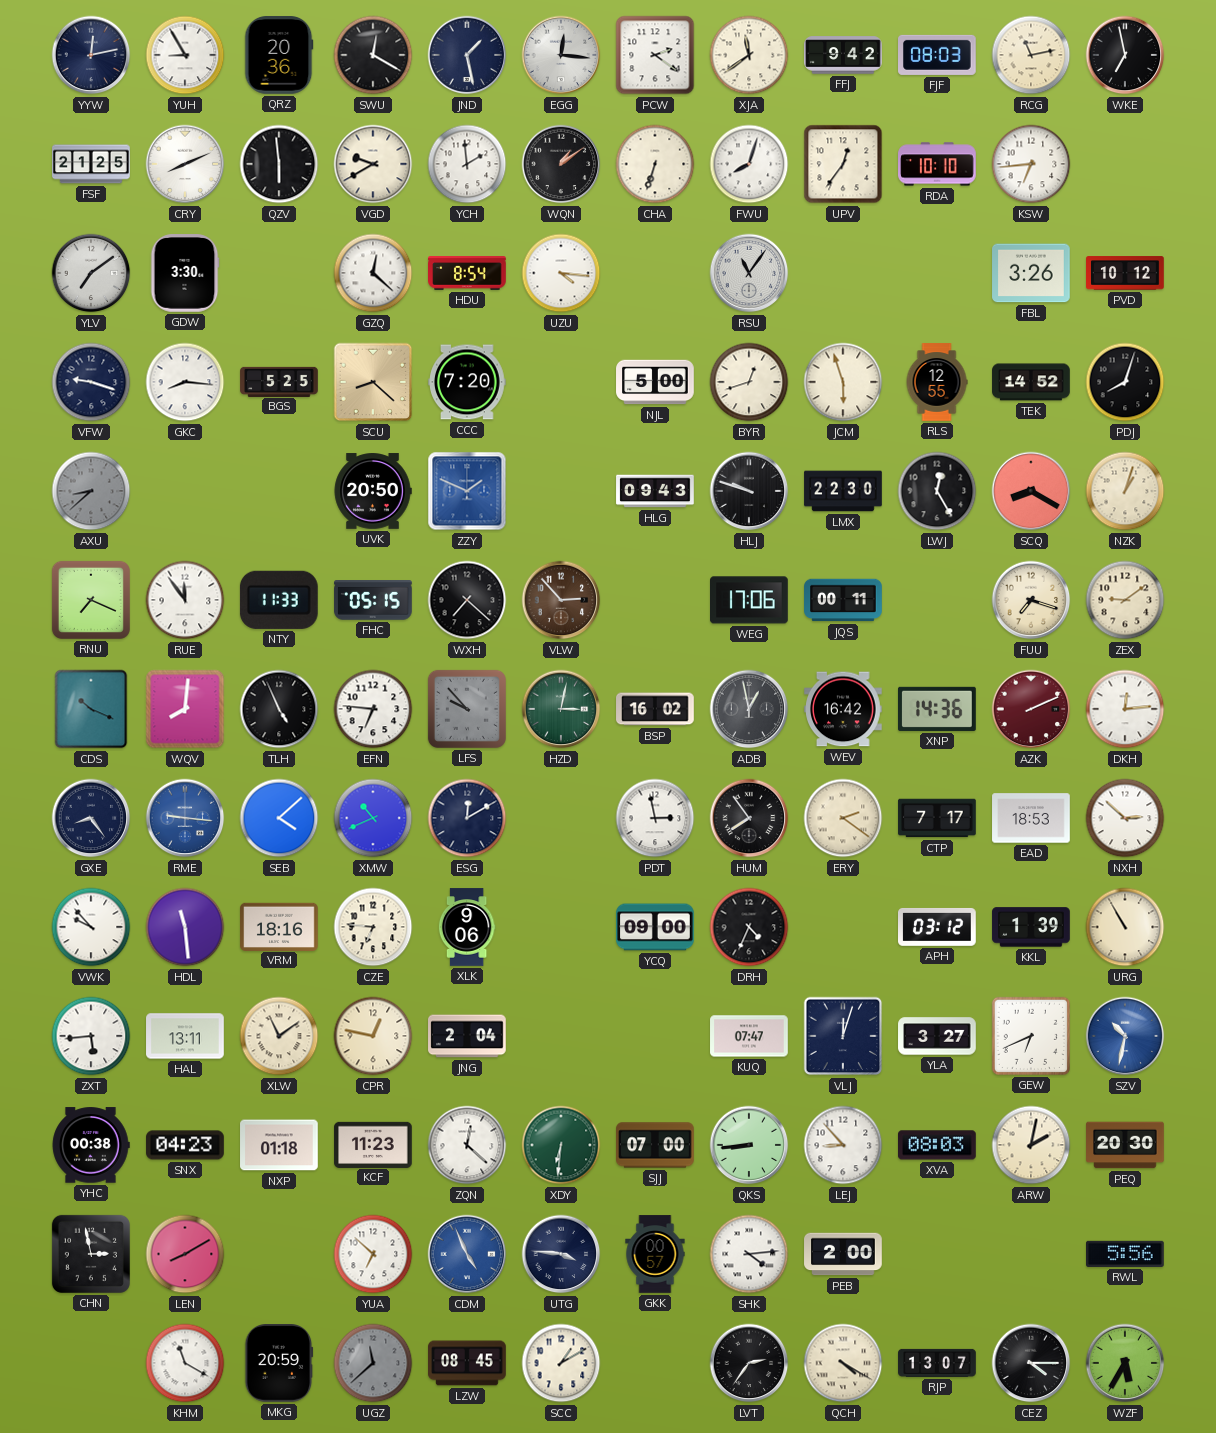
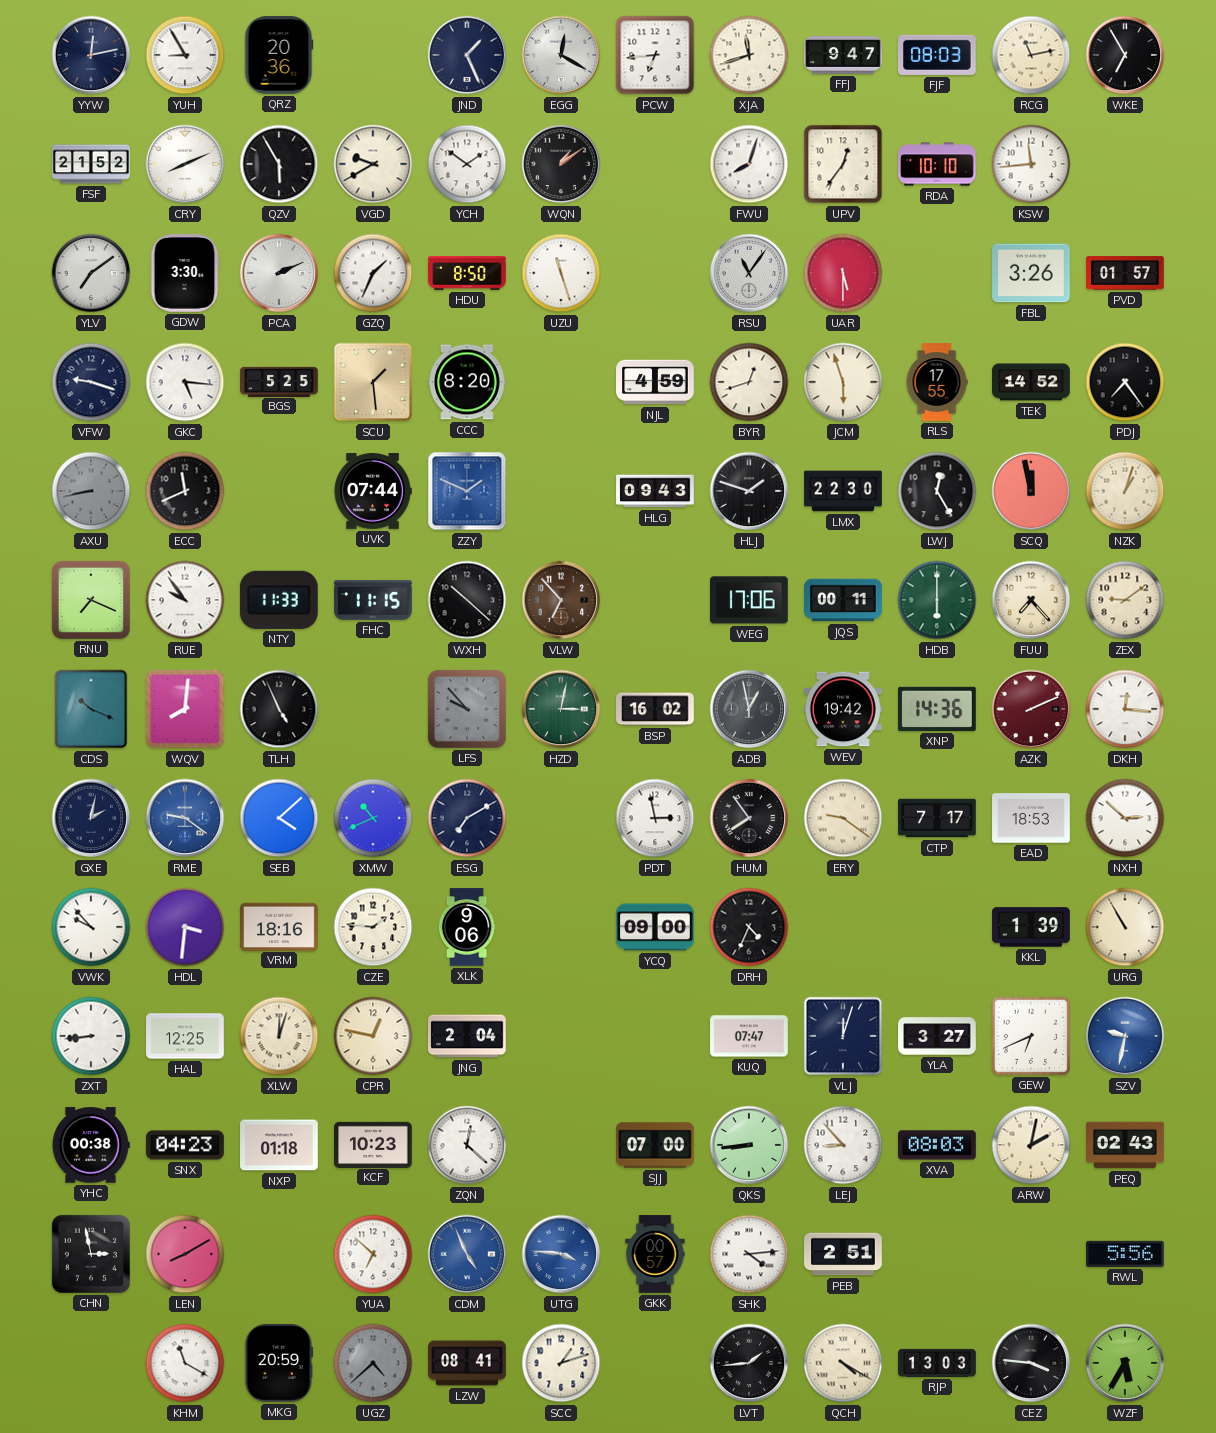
SWU: 12:20 -> none
JND: 1:28 -> 1:26
EGG: 12:16 -> 12:20
PCW: 2:21 -> 6:44
XJA: 11:39 -> 11:42
FFJ: 9:42 -> 9:47
WKE: 6:58 -> 6:55
FSF: 21:25 -> 21:52
QZV: 5:59 -> 5:55
YCH: 1:59 -> 1:51
CHA: 6:33 -> none
KSW: 6:44 -> 11:44
PCA: none -> 2:11
GZQ: 12:22 -> 1:34
HDU: 8:54 -> 8:50
UZU: 4:16 -> 11:27
UAR: none -> 5:30
PVD: 10:12 -> 01:57
GKC: 8:16 -> 5:16
SCU: 8:22 -> 1:29
CCC: 7:20 -> 8:20
NJL: 5:00 -> 4:59
RLS: 12:55 -> 17:55
PDJ: 8:03 -> 7:24
AXU: 8:38 -> 8:43
ECC: none -> 11:41
UVK: 20:50 -> 07:44
HLJ: 9:48 -> 1:48
SCQ: 8:20 -> 11:58
RUE: 11:54 -> 9:54
FHC: 05:15 -> 11:15
WXH: 7:22 -> 10:22
VLW: 2:53 -> 6:53
HDB: none -> 6:00
FUU: 7:18 -> 7:23
EFN: 6:46 -> none
WEV: 16:42 -> 19:42
DKH: 12:14 -> 12:16
GXE: 8:24 -> 2:02
RME: 9:16 -> 9:21
ESG: 12:10 -> 7:10
ERY: 2:21 -> 9:21
HDL: 11:29 -> 3:31
CZE: 6:46 -> 1:46
APH: 03:12 -> none
ZXT: 5:44 -> 8:44
HAL: 13:11 -> 12:25
XLW: 11:09 -> 12:03
SZV: 10:32 -> 9:32
KCF: 11:23 -> 10:23
XDY: 6:31 -> none
PEQ: 20:30 -> 02:43
UTG dial: navy -> blue
PEB: 2:00 -> 2:51
UGZ: 11:38 -> 4:38
LZW: 08:45 -> 08:41
SCC: 1:10 -> 1:12
LVT: 2:36 -> 1:44
RJP: 13:07 -> 13:03
CEZ: 4:15 -> 3:46
